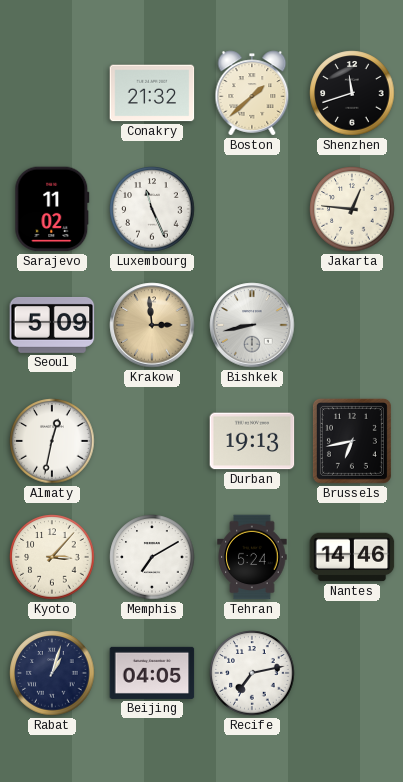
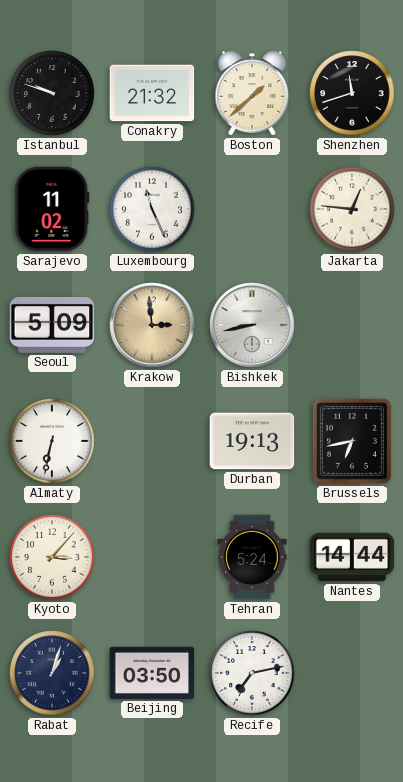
Istanbul: none -> 9:48
Almaty: 12:32 -> 6:32
Memphis: 7:10 -> none
Nantes: 14:46 -> 14:44
Beijing: 04:05 -> 03:50
